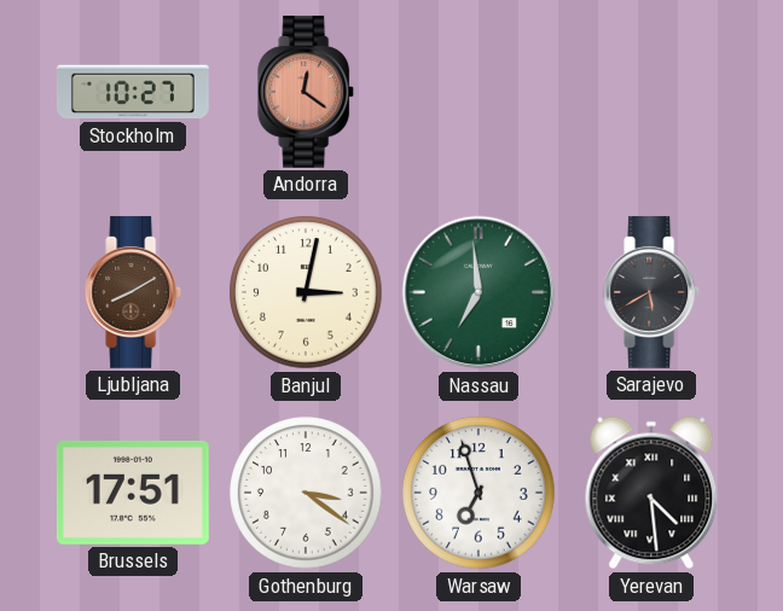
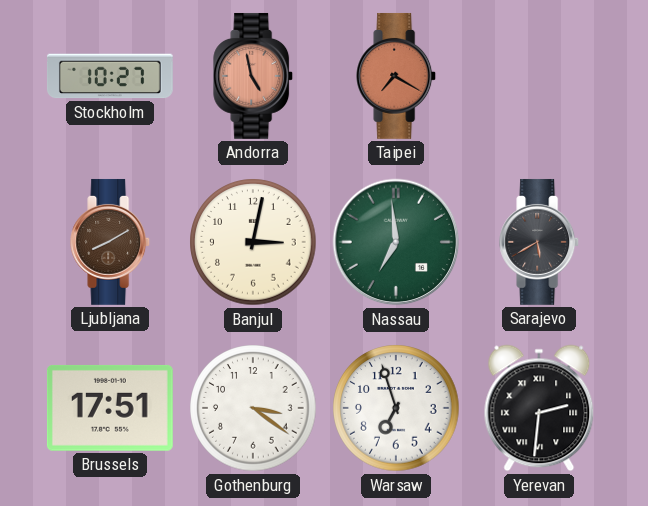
Andorra: 12:21 -> 4:58
Taipei: none -> 7:20
Yerevan: 4:29 -> 2:31
